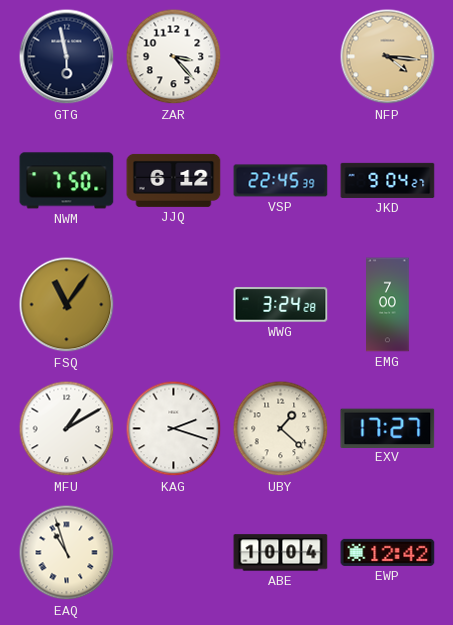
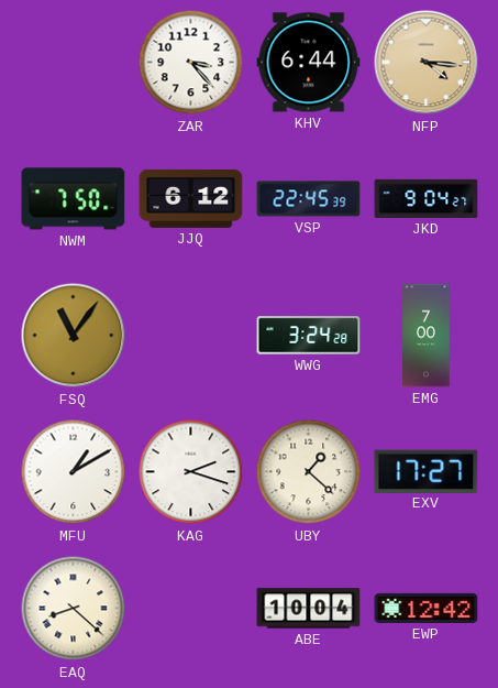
GTG: 5:58 -> none
KHV: none -> 6:44
EAQ: 10:57 -> 8:22
